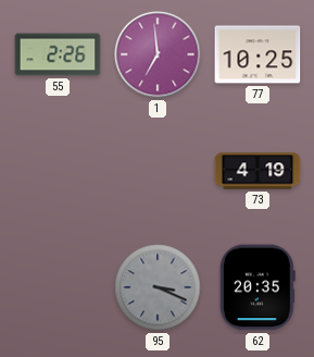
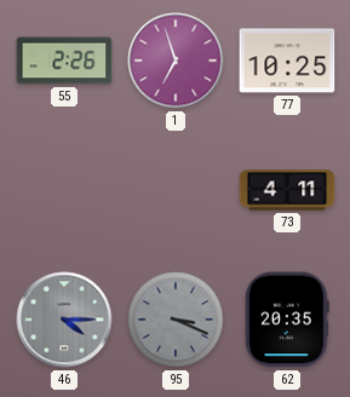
1: 6:59 -> 6:57
73: 4:19 -> 4:11
46: none -> 4:15
